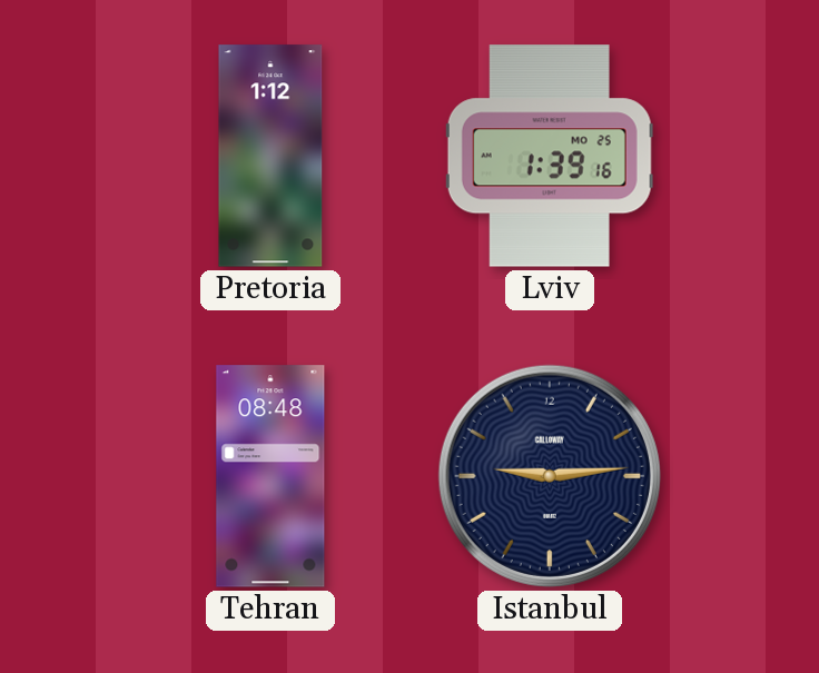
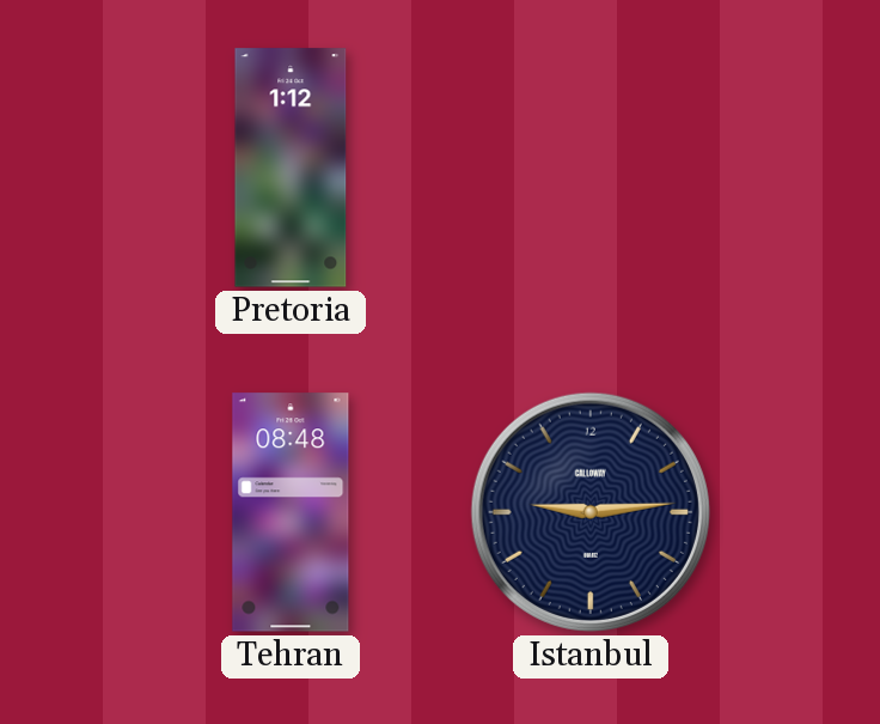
Lviv: 1:39 -> none
